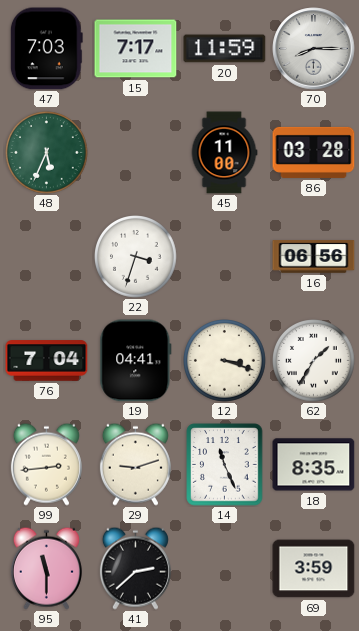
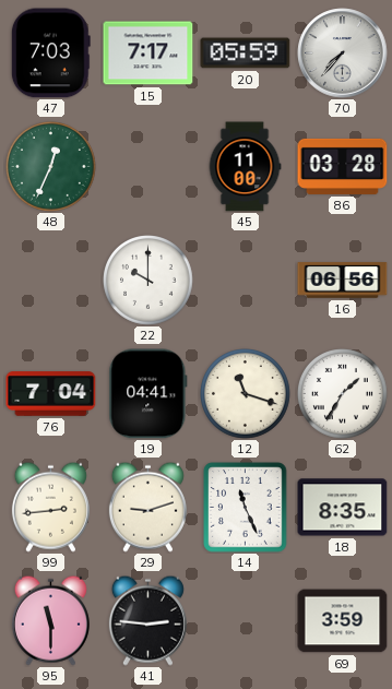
20: 11:59 -> 05:59
70: 8:15 -> 7:37
48: 5:34 -> 12:34
22: 3:33 -> 10:00
12: 3:18 -> 11:18
41: 2:38 -> 2:46
